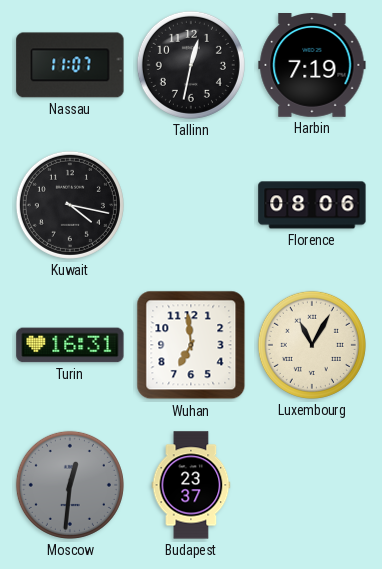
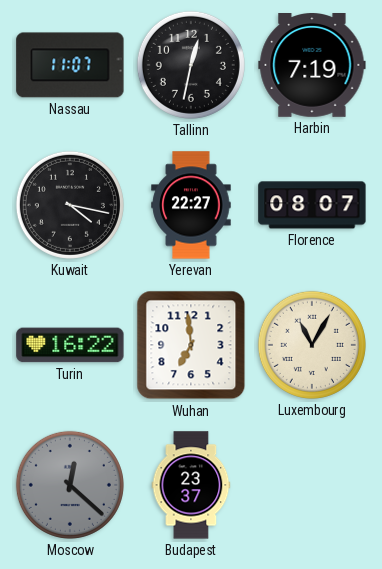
Yerevan: none -> 22:27
Florence: 08:06 -> 08:07
Turin: 16:31 -> 16:22
Moscow: 12:31 -> 12:22
